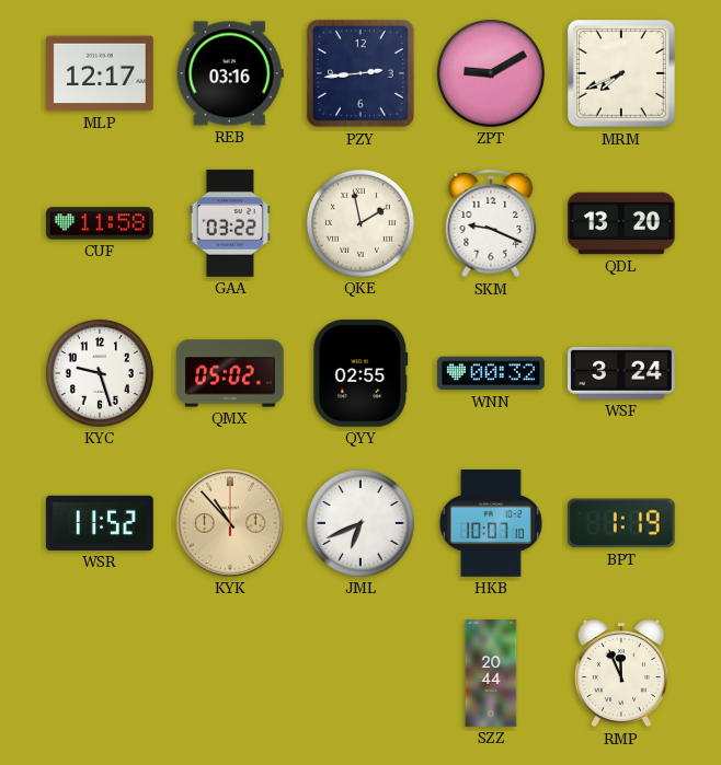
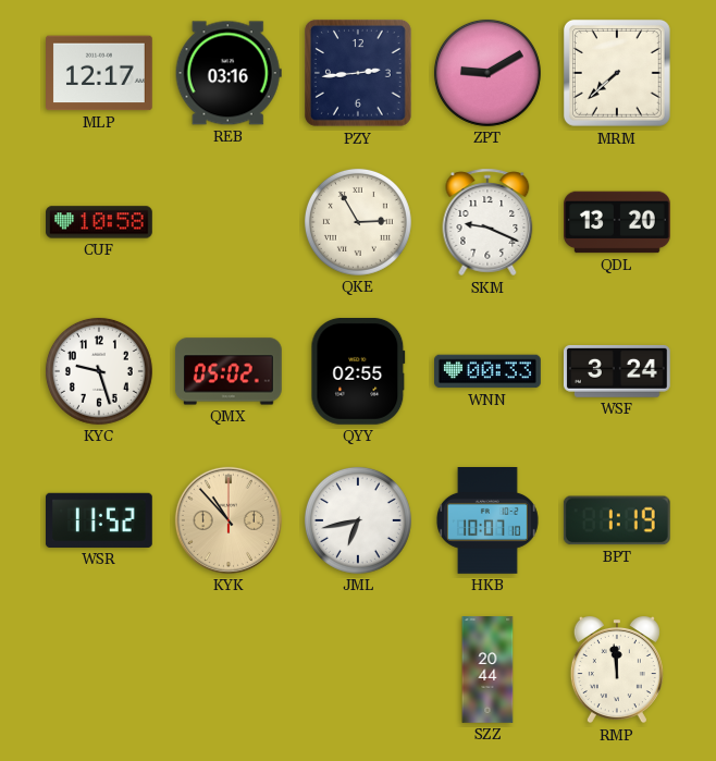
MRM: 7:41 -> 7:38
CUF: 11:58 -> 10:58
GAA: 03:22 -> none
QKE: 1:58 -> 2:55
WNN: 00:32 -> 00:33
JML: 6:41 -> 6:43
RMP: 11:56 -> 11:59
